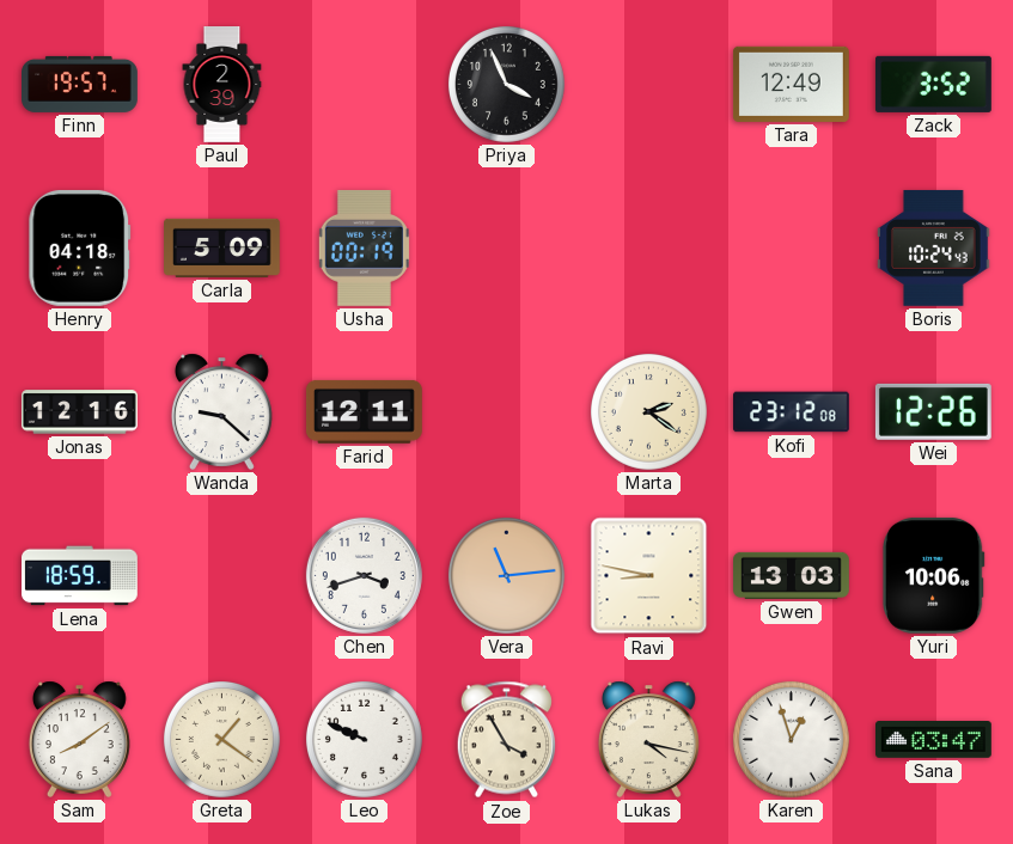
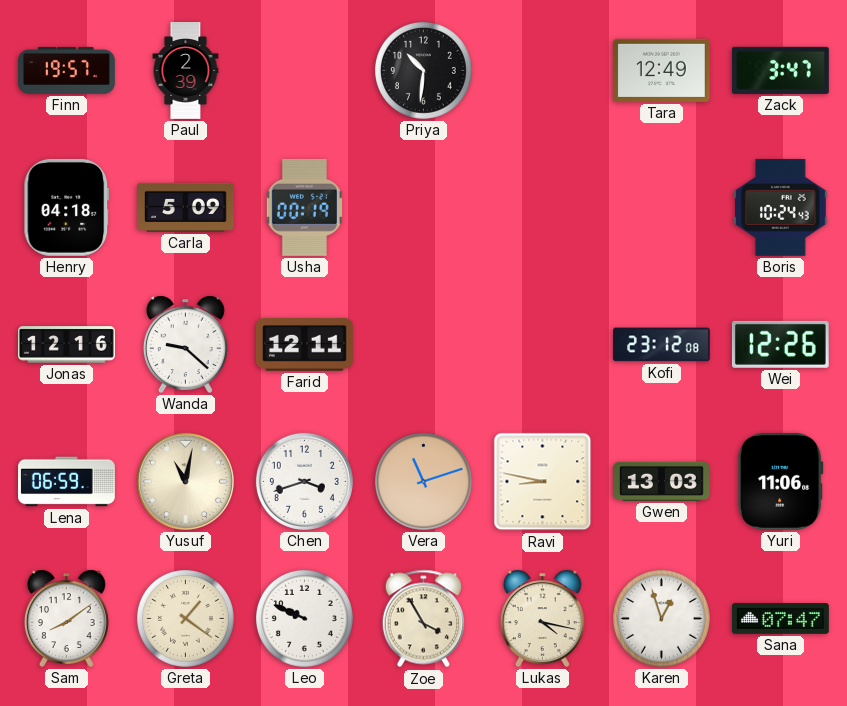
Priya: 3:56 -> 10:31
Zack: 3:52 -> 3:47
Marta: 2:21 -> none
Lena: 18:59 -> 06:59
Yusuf: none -> 11:02
Vera: 11:14 -> 11:12
Yuri: 10:06 -> 11:06
Sana: 03:47 -> 07:47
